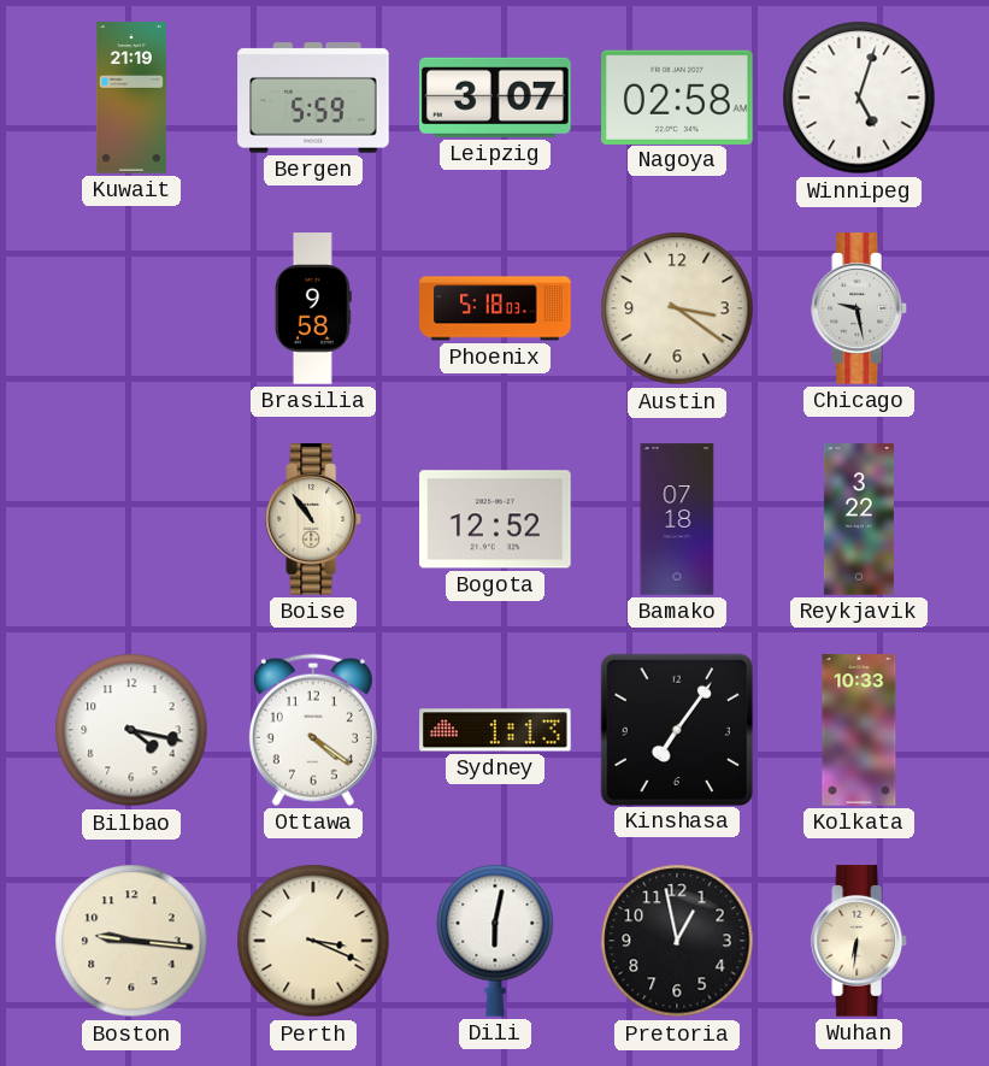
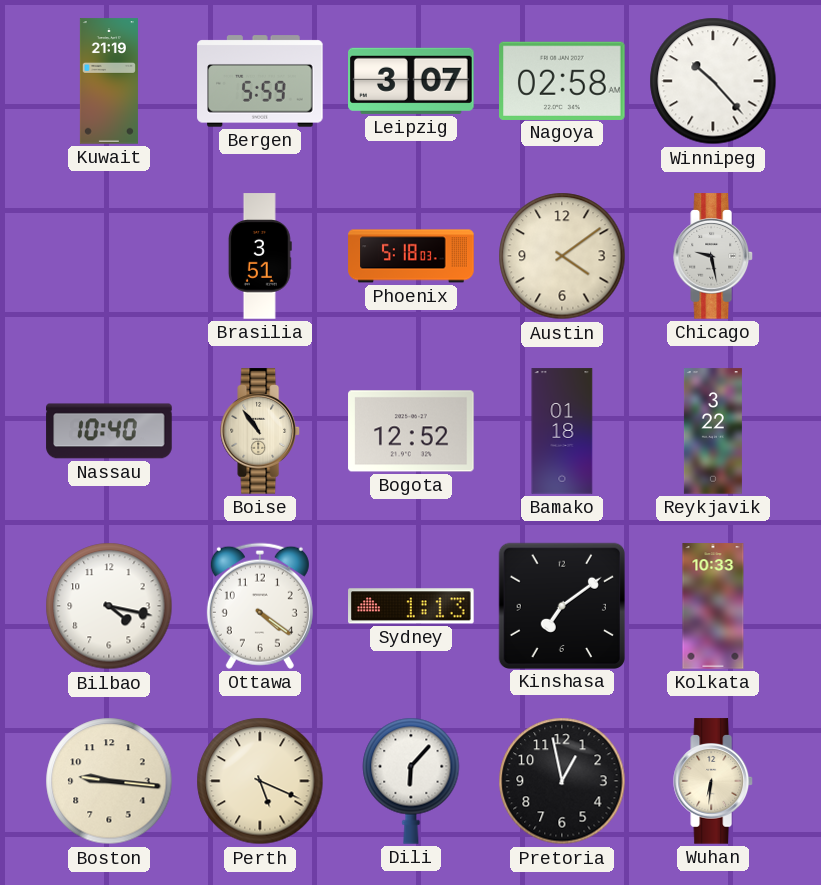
Winnipeg: 5:03 -> 10:23
Brasilia: 9:58 -> 3:51
Austin: 3:21 -> 4:09
Nassau: none -> 10:40
Bamako: 07:18 -> 01:18
Kinshasa: 7:06 -> 7:09
Perth: 3:19 -> 5:19
Dili: 6:02 -> 6:07
